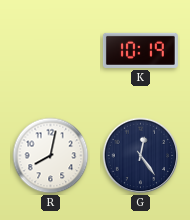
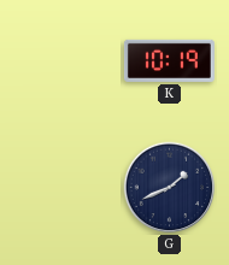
R: 8:02 -> none
G: 12:24 -> 1:41
